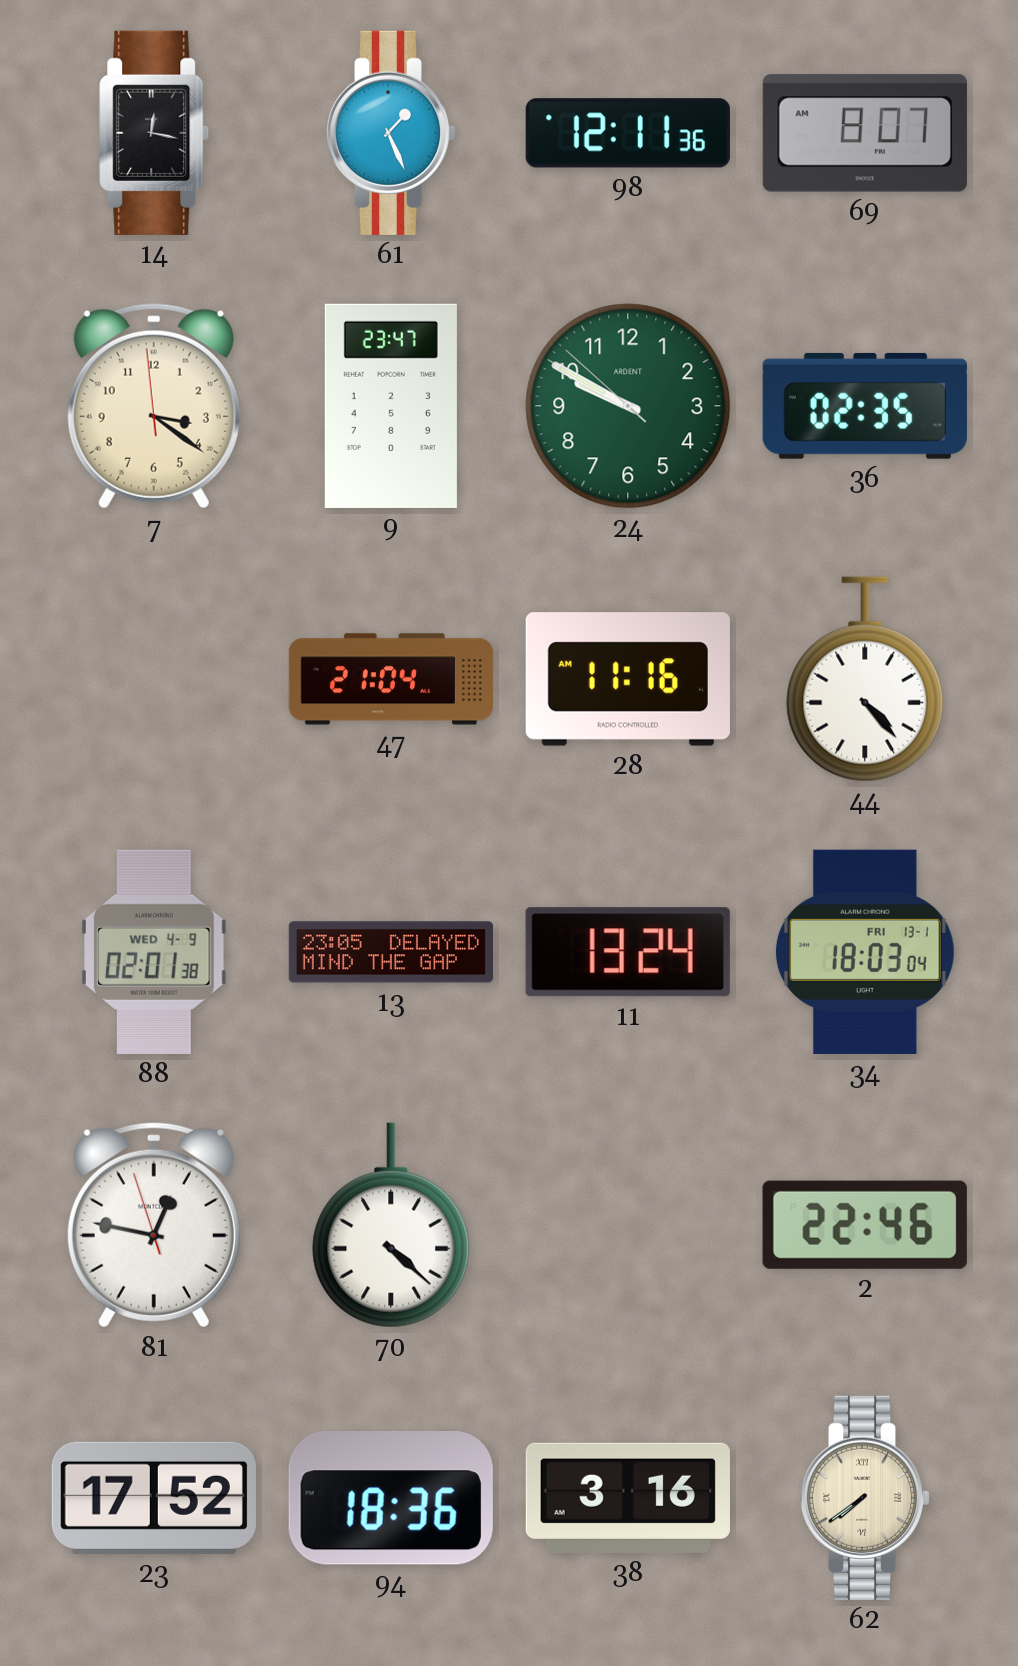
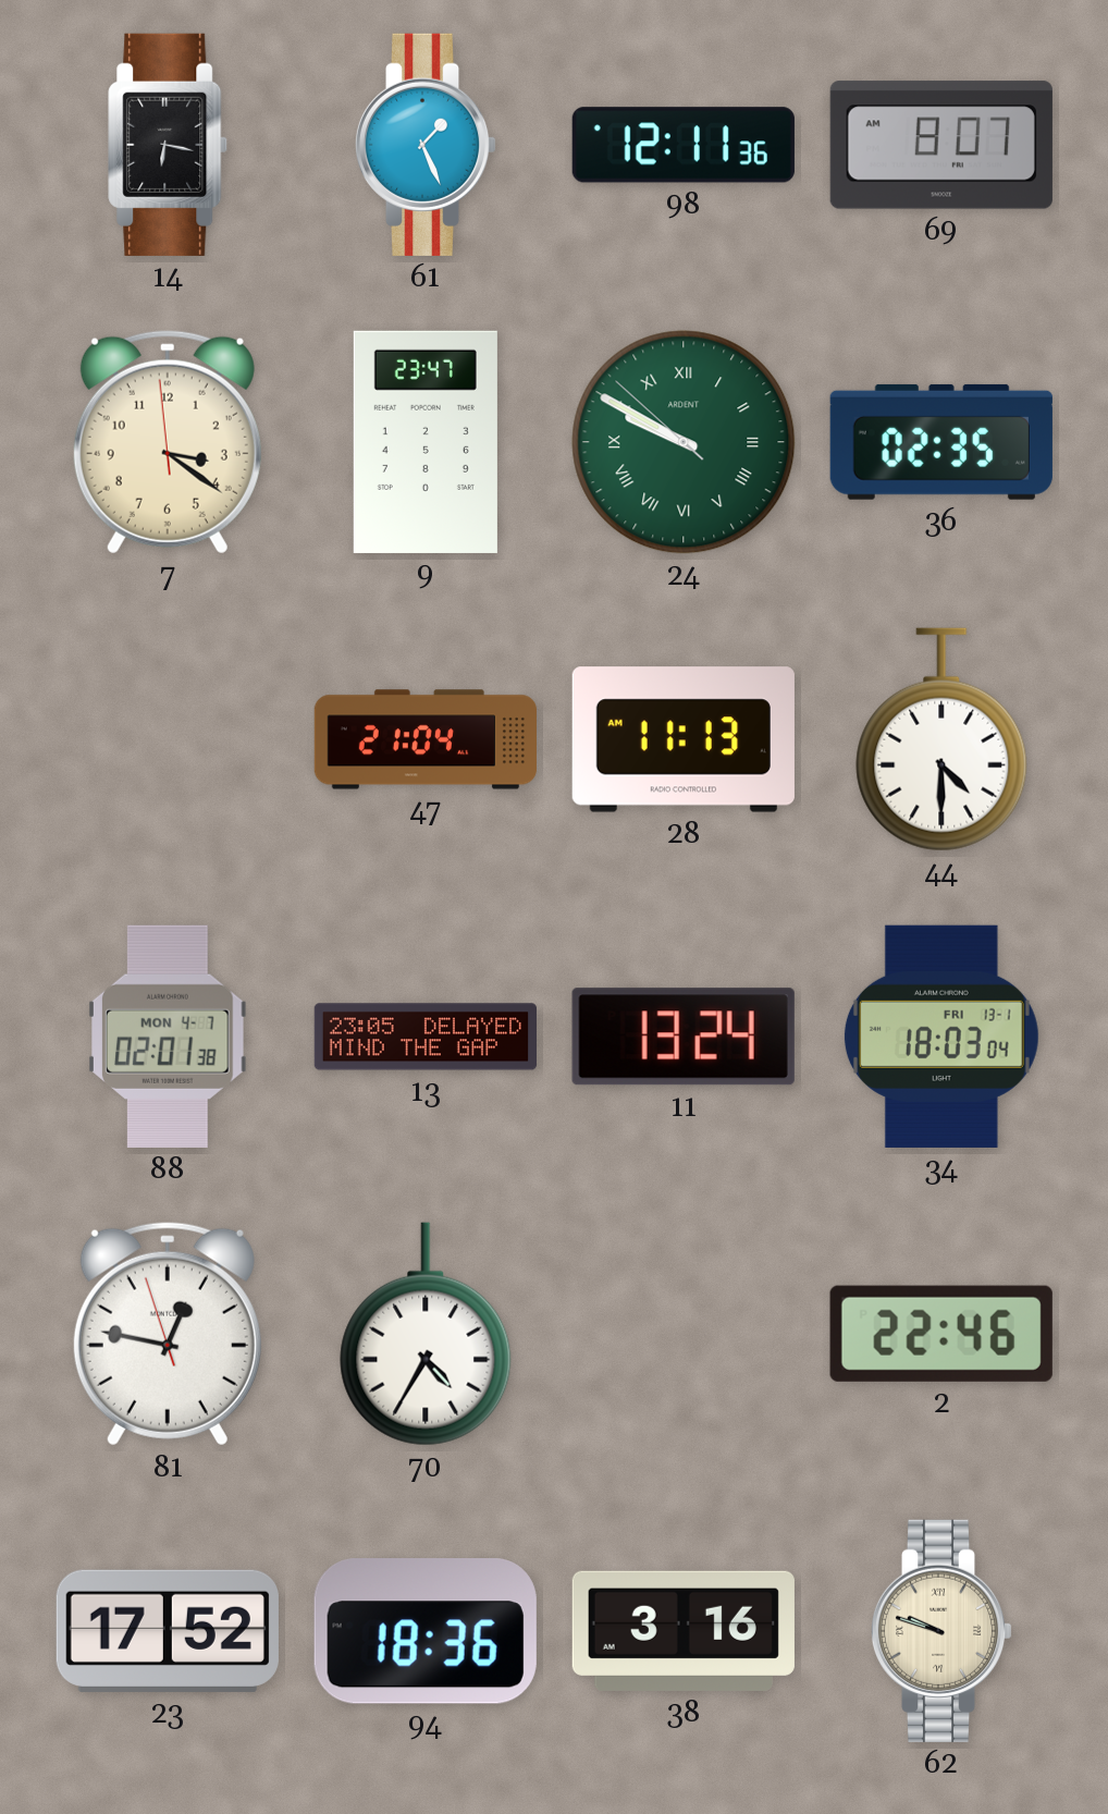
14: 12:17 -> 6:17
24 numerals: Arabic -> Roman
28: 11:16 -> 11:13
44: 4:23 -> 4:30
88 date: WED 4-9 -> MON 4-7
70: 4:22 -> 4:35
62: 7:39 -> 9:48
